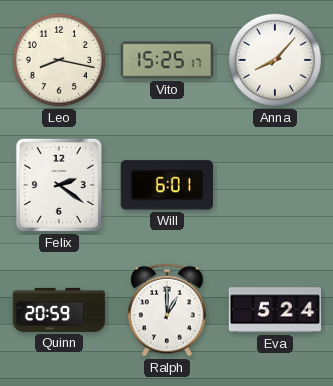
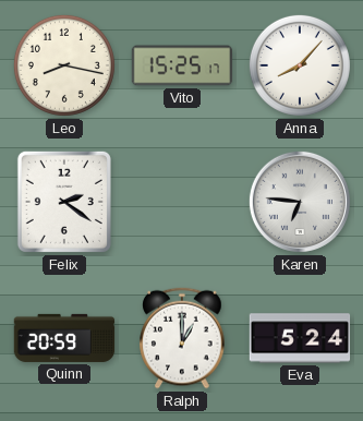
Will: 6:01 -> none
Karen: none -> 6:46
